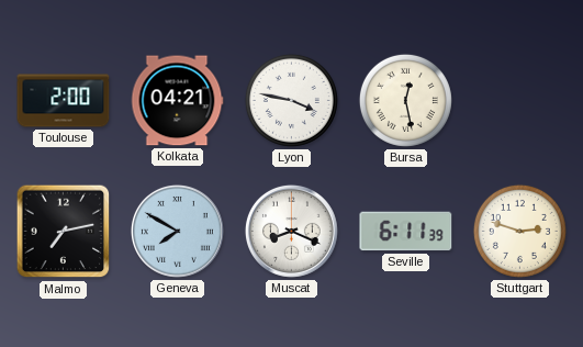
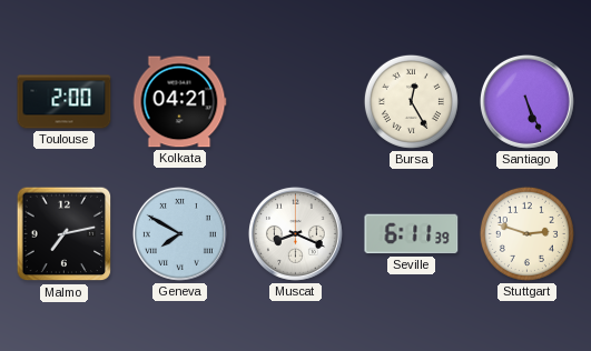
Lyon: 3:47 -> none
Bursa: 12:28 -> 12:25
Santiago: none -> 5:26
